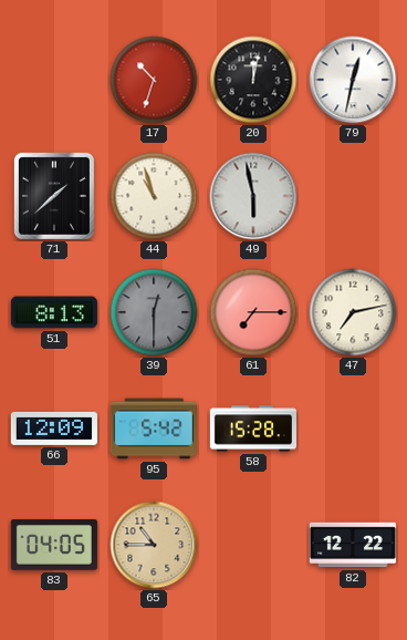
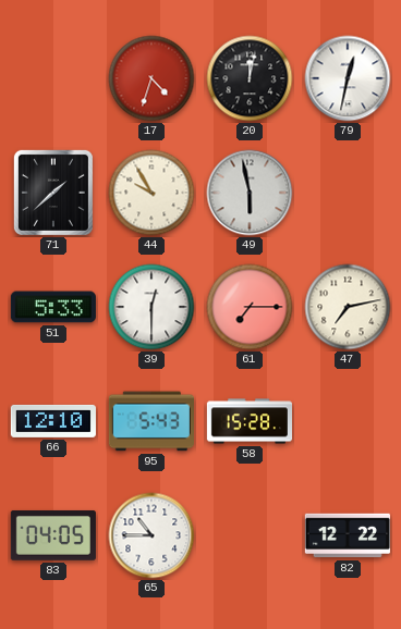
17: 10:33 -> 4:33
44: 10:57 -> 9:55
51: 8:13 -> 5:33
39 dial: grey -> white
66: 12:09 -> 12:10
95: 5:42 -> 5:43
65 dial: champagne -> white
